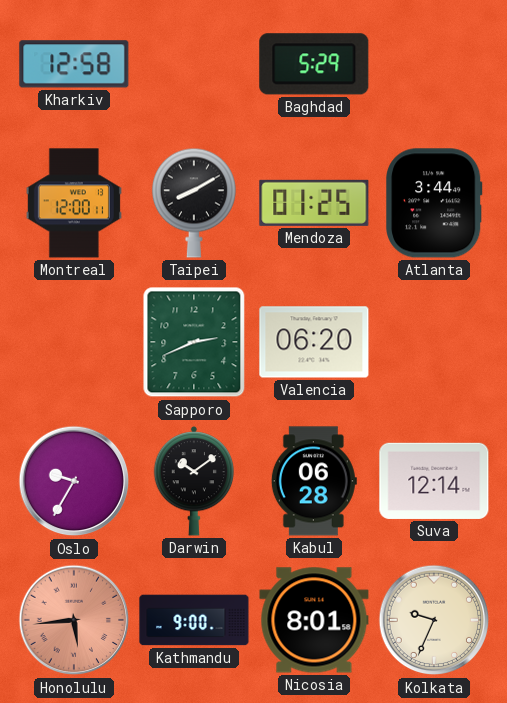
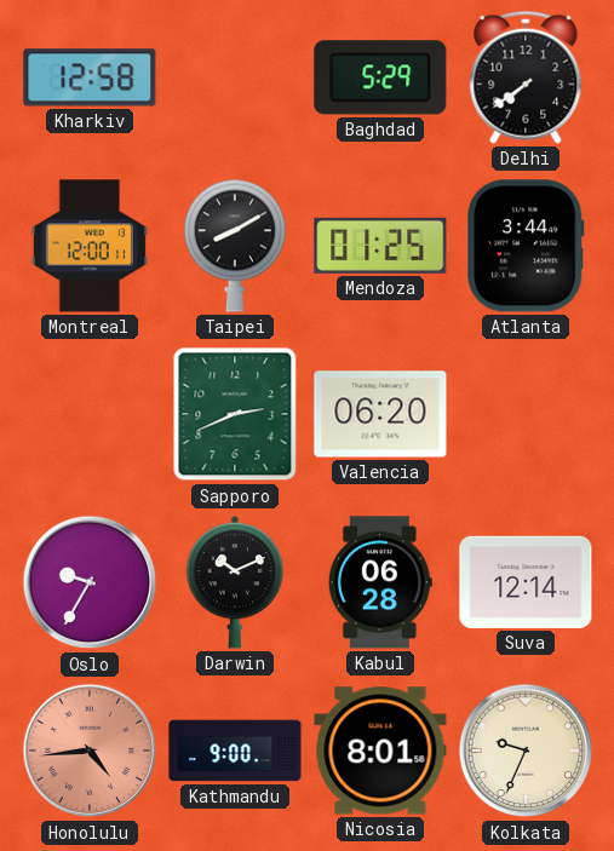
Delhi: none -> 7:39
Darwin: 10:09 -> 10:11
Honolulu: 5:44 -> 4:44
